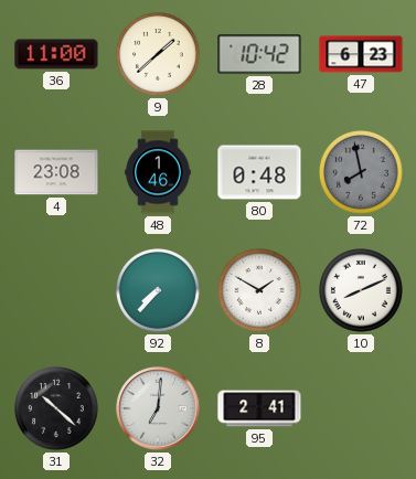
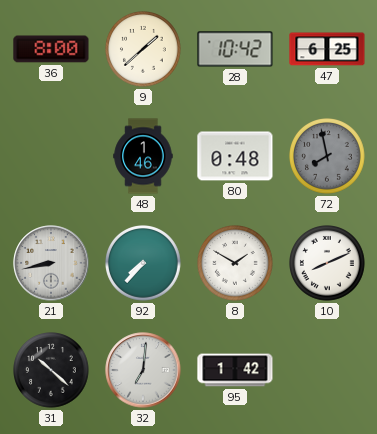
36: 11:00 -> 8:00
47: 6:23 -> 6:25
4: 23:08 -> none
21: none -> 8:43
95: 2:41 -> 1:42
